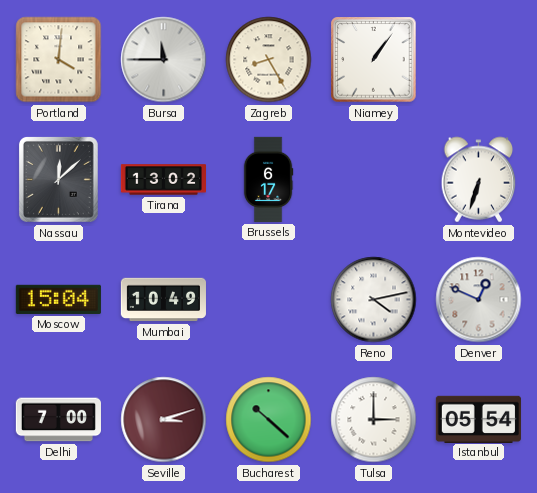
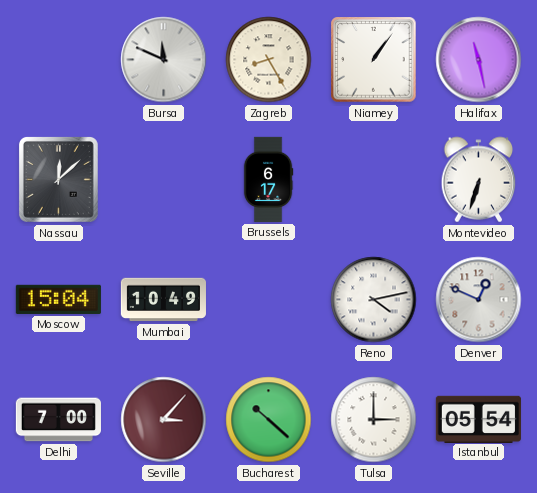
Portland: 4:01 -> none
Bursa: 11:45 -> 11:49
Halifax: none -> 11:28
Tirana: 13:02 -> none
Seville: 3:12 -> 3:07
